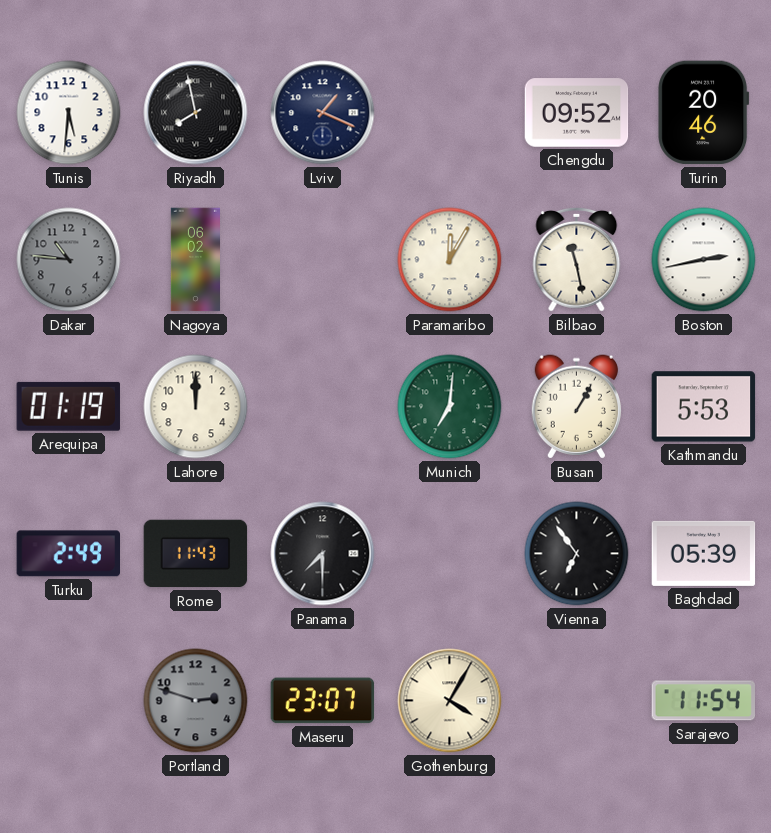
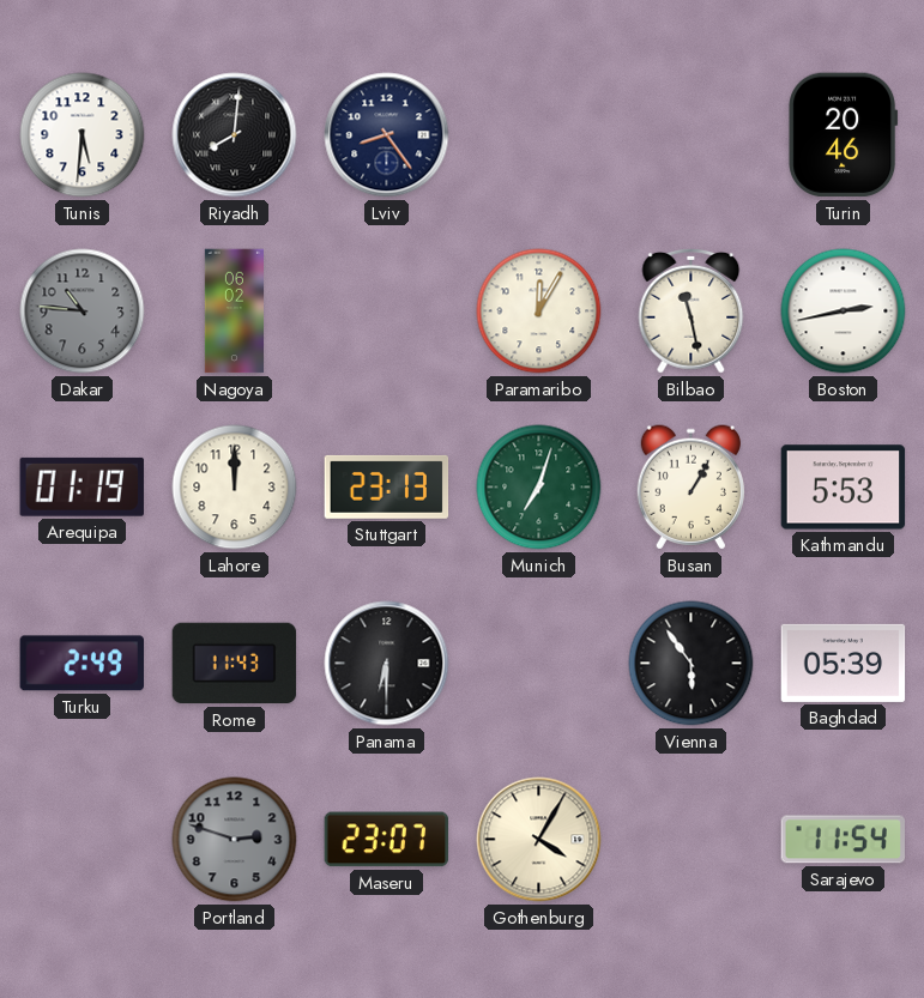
Riyadh: 7:58 -> 8:01
Lviv: 1:19 -> 8:24
Chengdu: 09:52 -> none
Stuttgart: none -> 23:13
Munich: 7:01 -> 7:03
Panama: 7:30 -> 6:30
Vienna: 6:54 -> 5:54
